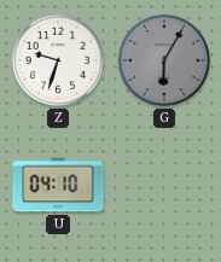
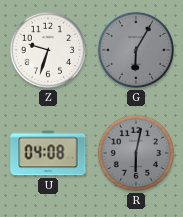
U: 04:10 -> 04:08
R: none -> 6:02
